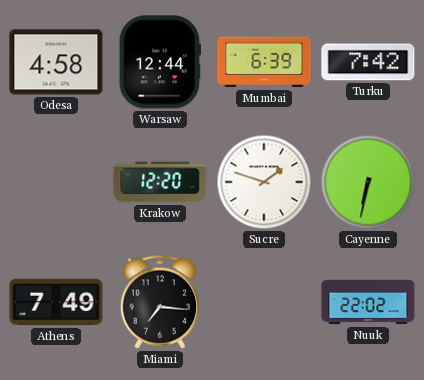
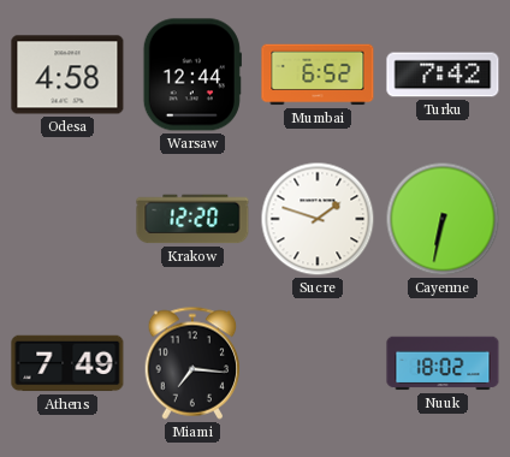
Mumbai: 6:39 -> 6:52
Nuuk: 22:02 -> 18:02
